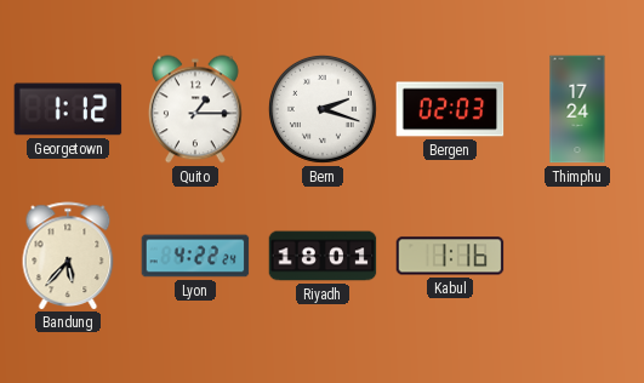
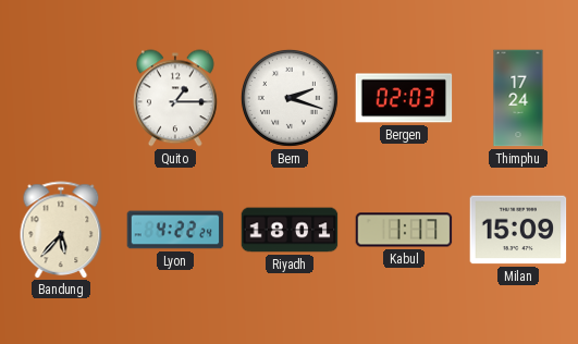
Georgetown: 1:12 -> none
Kabul: 1:16 -> 1:17
Milan: none -> 15:09
